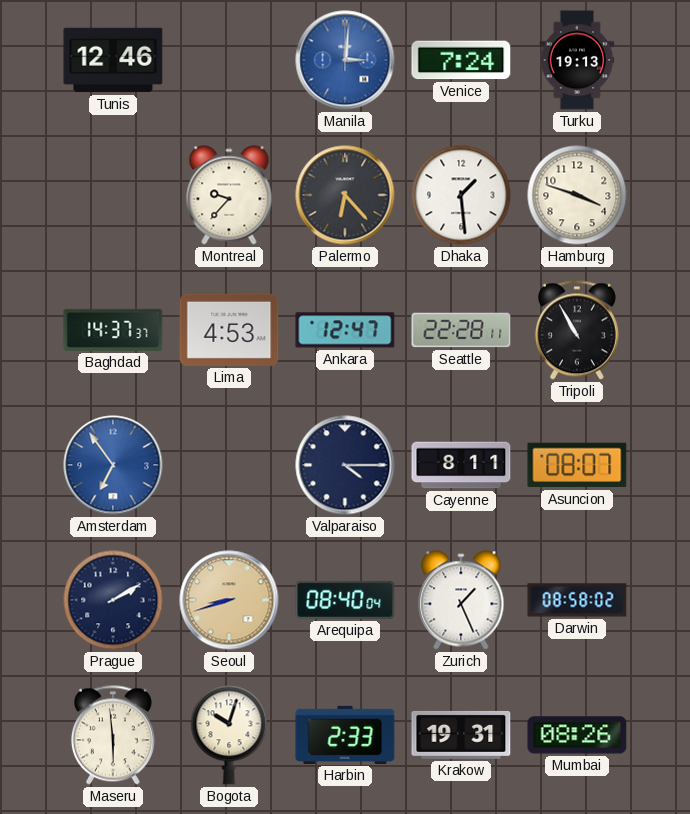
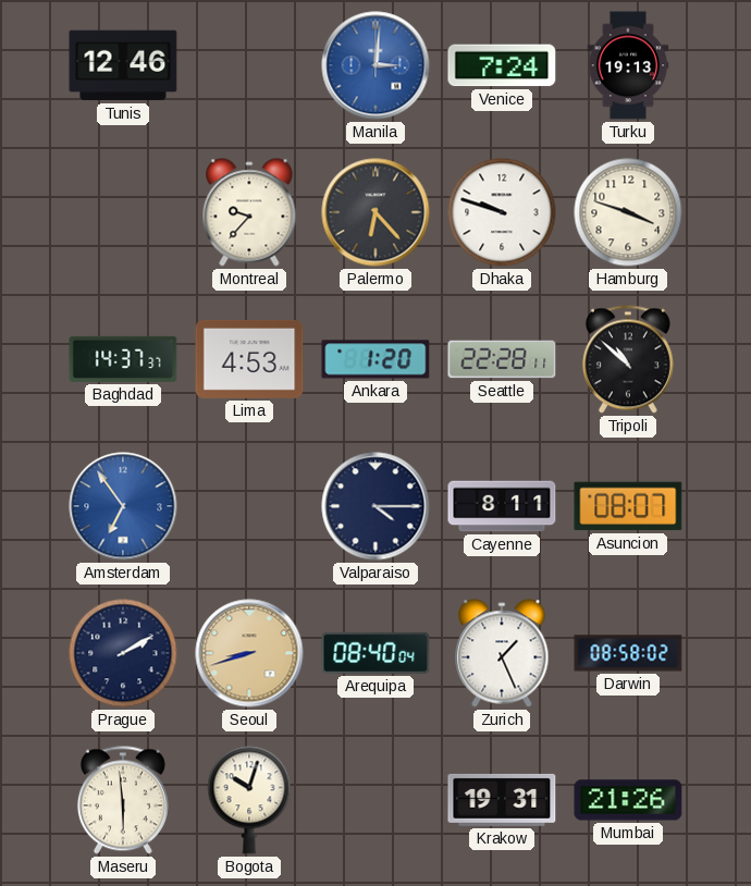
Dhaka: 1:29 -> 9:48
Ankara: 12:47 -> 1:20
Tripoli: 10:55 -> 10:52
Harbin: 2:33 -> none
Mumbai: 08:26 -> 21:26
